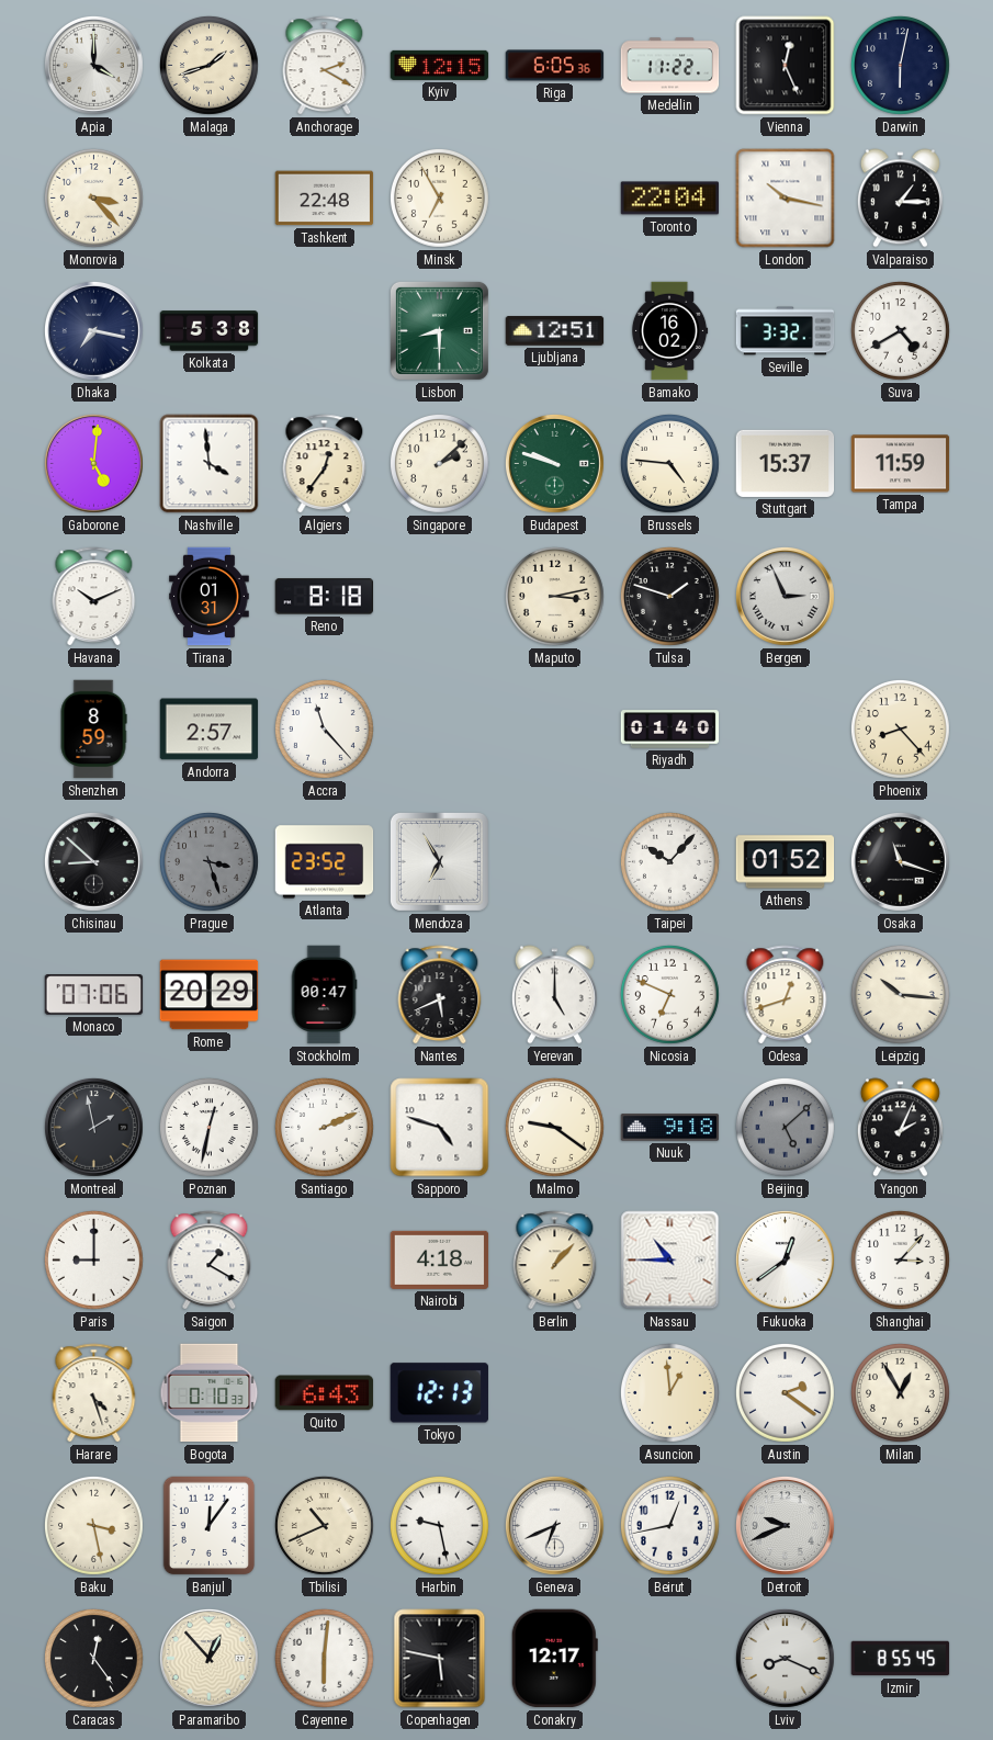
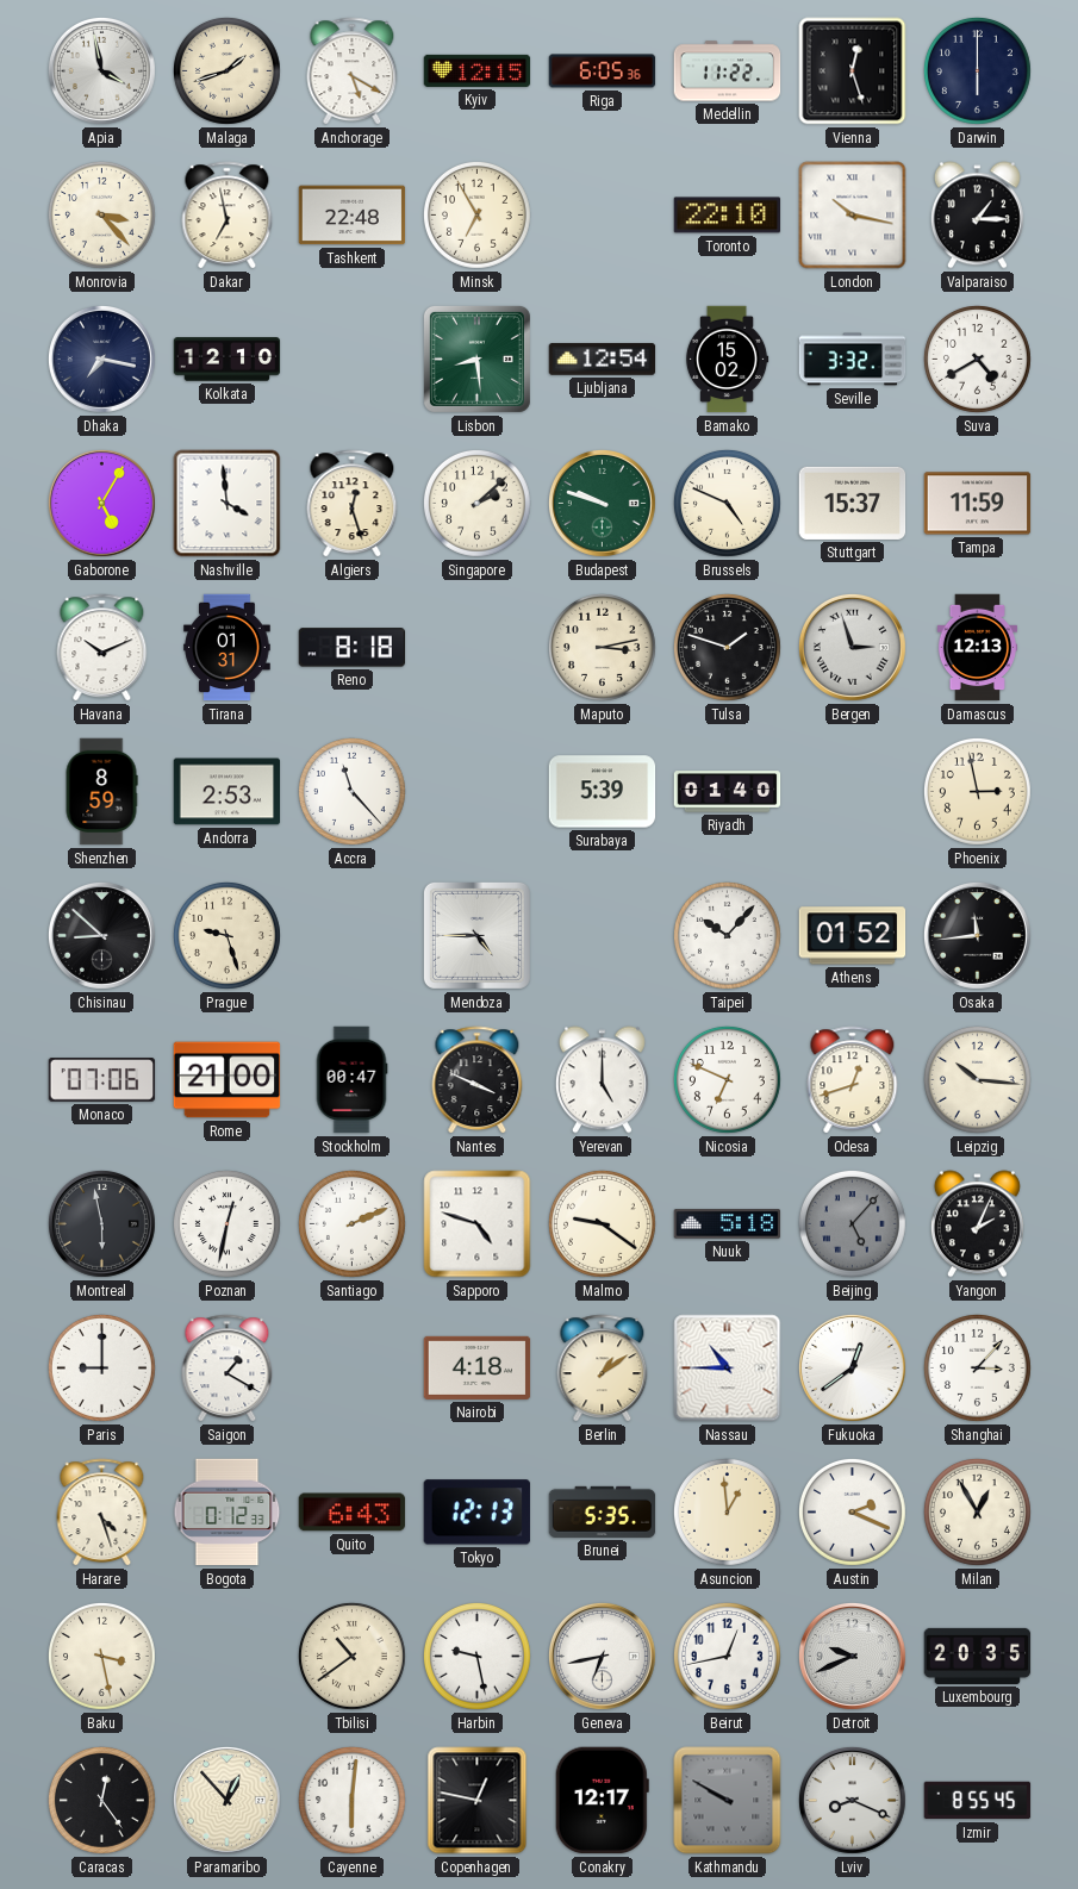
Apia: 4:00 -> 3:58
Anchorage: 2:20 -> 5:20
Vienna: 12:26 -> 12:27
Darwin: 6:02 -> 6:00
Dakar: none -> 6:58
Toronto: 22:04 -> 22:10
Kolkata: 5:38 -> 12:10
Lisbon: 8:30 -> 8:29
Ljubljana: 12:51 -> 12:54
Bamako: 16:02 -> 15:02
Gaborone: 5:01 -> 5:05
Algiers: 12:36 -> 12:27
Brussels: 4:46 -> 4:49
Bergen: 2:56 -> 2:57
Damascus: none -> 12:13
Andorra: 2:57 -> 2:53
Surabaya: none -> 5:39
Phoenix: 8:23 -> 2:58
Prague: 3:27 -> 9:27
Prague dial: grey -> cream
Atlanta: 23:52 -> none
Mendoza: 6:55 -> 4:45
Osaka: 11:18 -> 11:44
Rome: 20:29 -> 21:00
Nantes: 5:41 -> 3:49
Montreal: 1:58 -> 5:58
Nuuk: 9:18 -> 5:18
Beijing: 5:08 -> 5:07
Berlin: 1:07 -> 1:09
Bogota: 0:10 -> 0:12
Brunei: none -> 5:35
Austin: 2:21 -> 2:19
Banjul: 12:06 -> none
Tbilisi: 10:41 -> 10:39
Geneva: 6:41 -> 6:43
Luxembourg: none -> 20:35
Copenhagen: 5:47 -> 12:47
Kathmandu: none -> 9:50
